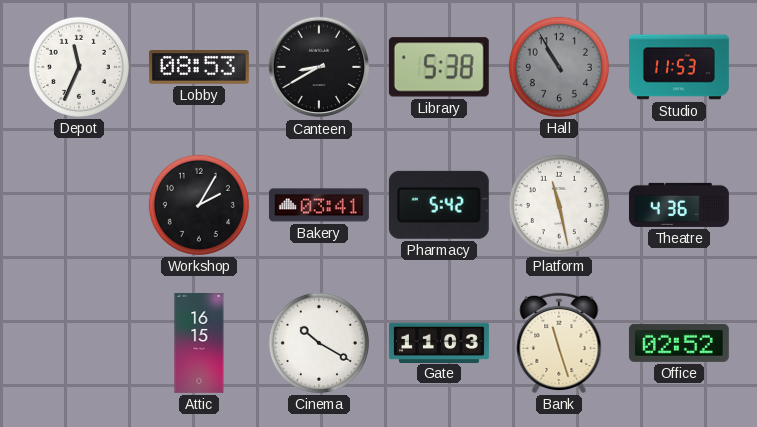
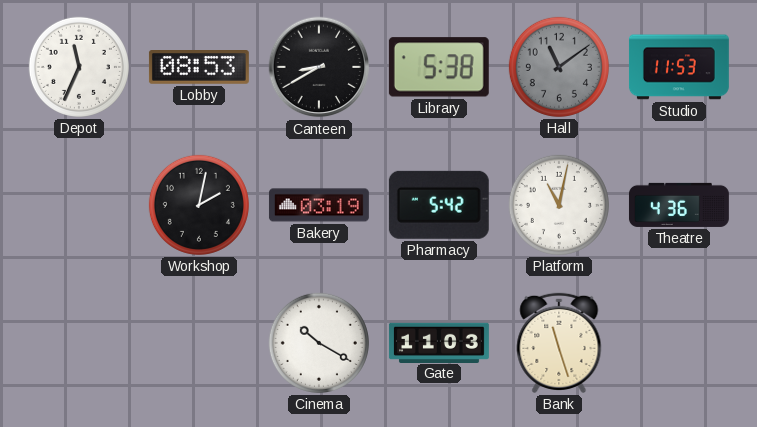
Hall: 10:55 -> 11:09
Workshop: 2:05 -> 2:02
Bakery: 03:41 -> 03:19
Platform: 11:28 -> 11:02
Attic: 16:15 -> none
Office: 02:52 -> none
